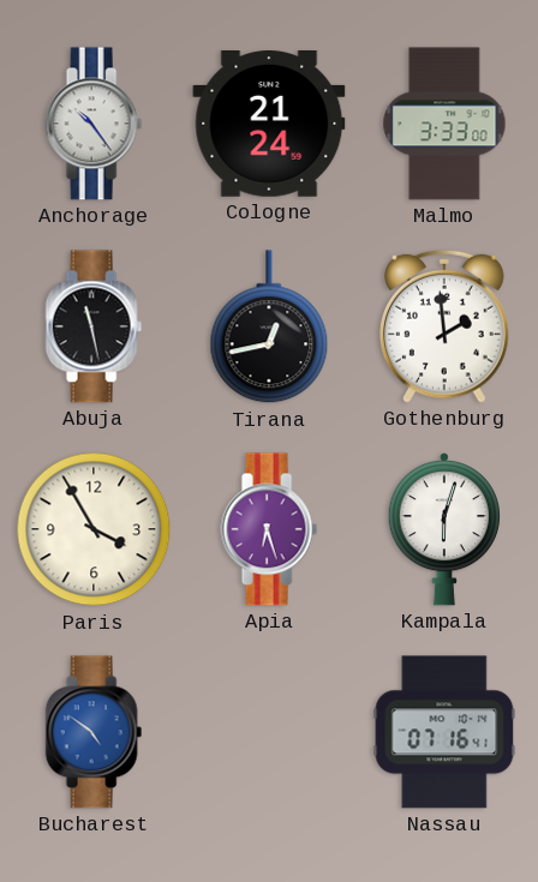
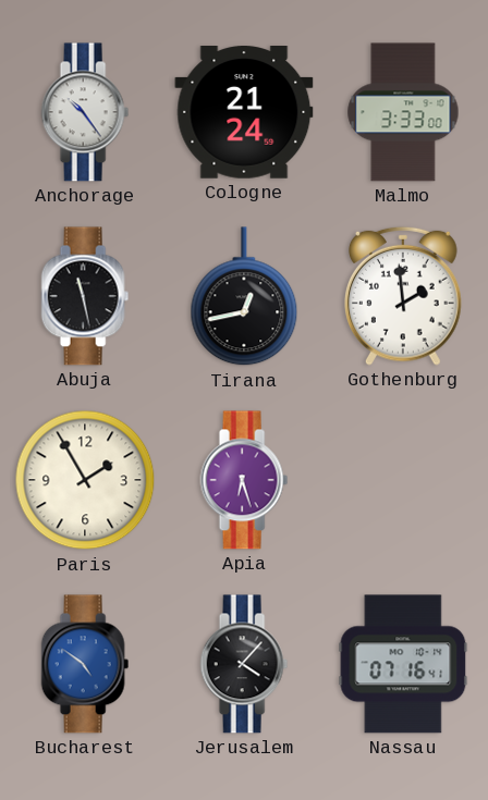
Paris: 3:55 -> 1:55
Kampala: 6:03 -> none
Jerusalem: none -> 4:07
